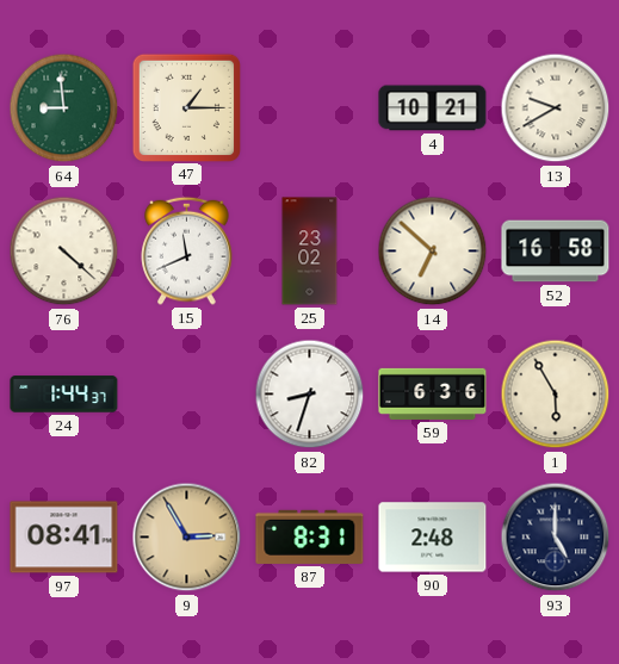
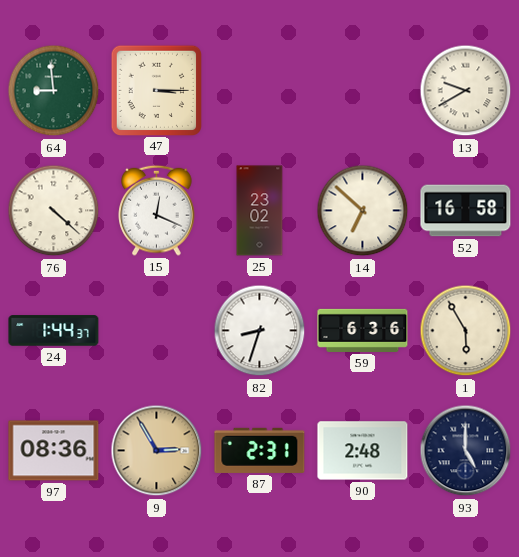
47: 1:15 -> 3:15
4: 10:21 -> none
15: 11:41 -> 12:19
97: 08:41 -> 08:36
87: 8:31 -> 2:31
